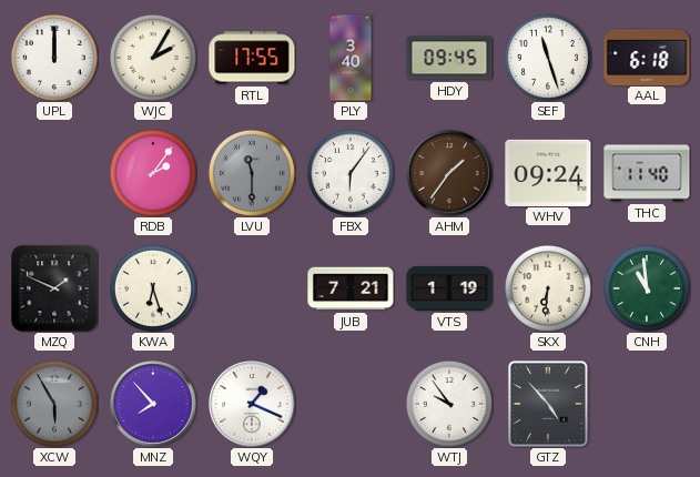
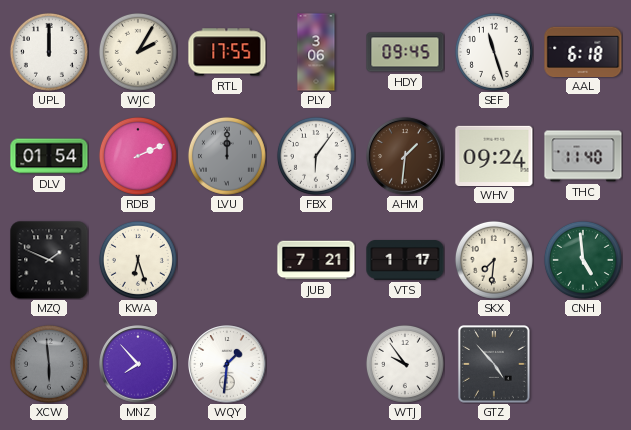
PLY: 3:40 -> 3:06
DLV: none -> 01:54
RDB: 2:06 -> 2:11
LVU: 11:30 -> 12:00
AHM: 1:36 -> 1:31
VTS: 1:19 -> 1:17
SKX: 6:31 -> 7:31
CNH: 10:59 -> 4:59
XCW: 5:55 -> 5:59
WQY: 1:19 -> 1:31
